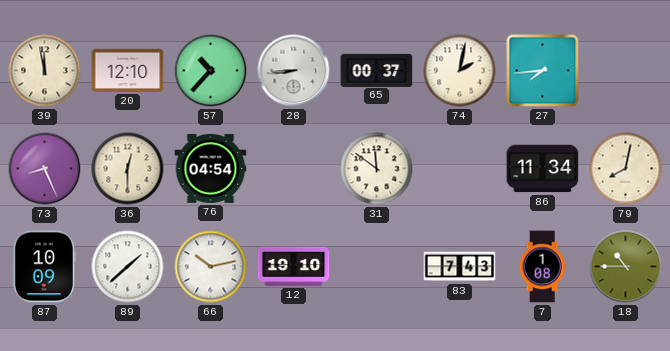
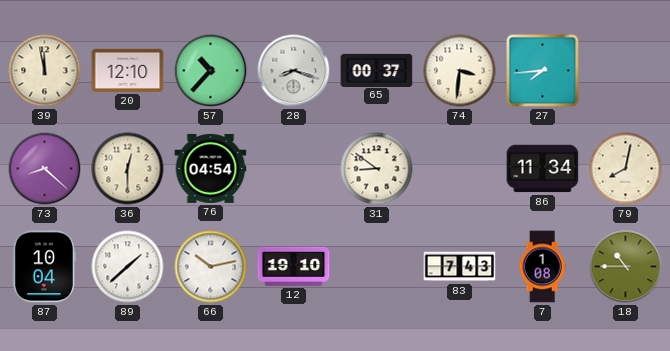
28: 8:44 -> 8:18
74: 2:02 -> 3:31
73: 8:26 -> 8:22
31: 11:51 -> 8:51
87: 10:09 -> 10:04
